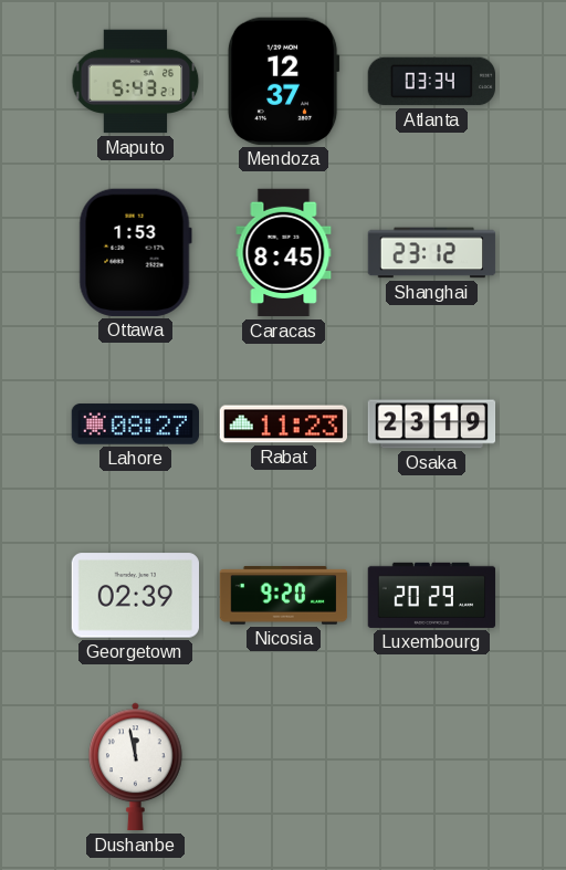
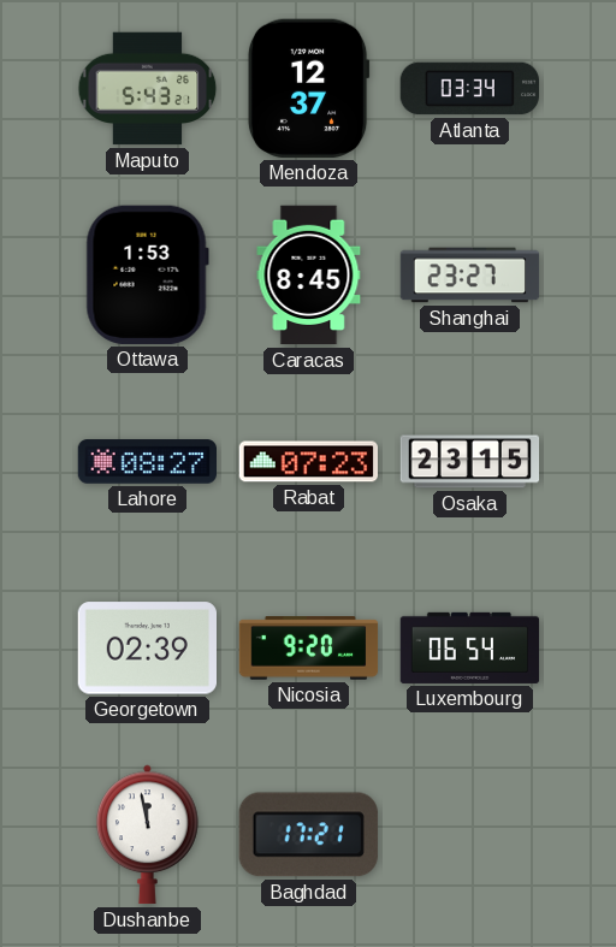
Shanghai: 23:12 -> 23:27
Rabat: 11:23 -> 07:23
Osaka: 23:19 -> 23:15
Luxembourg: 20:29 -> 06:54
Baghdad: none -> 17:21
